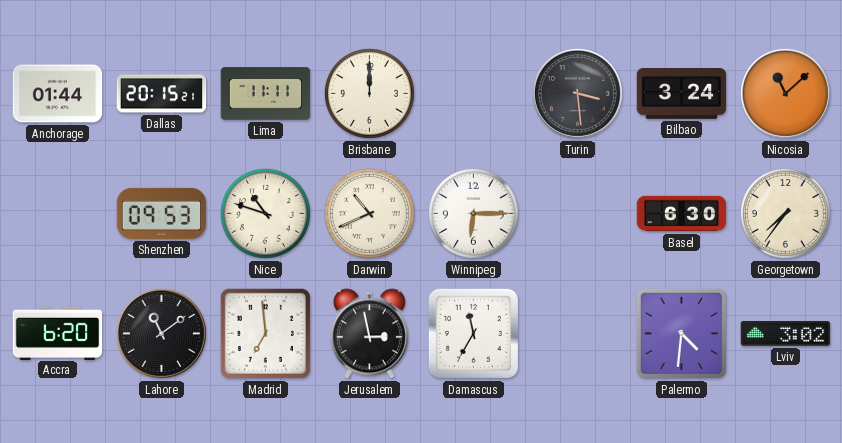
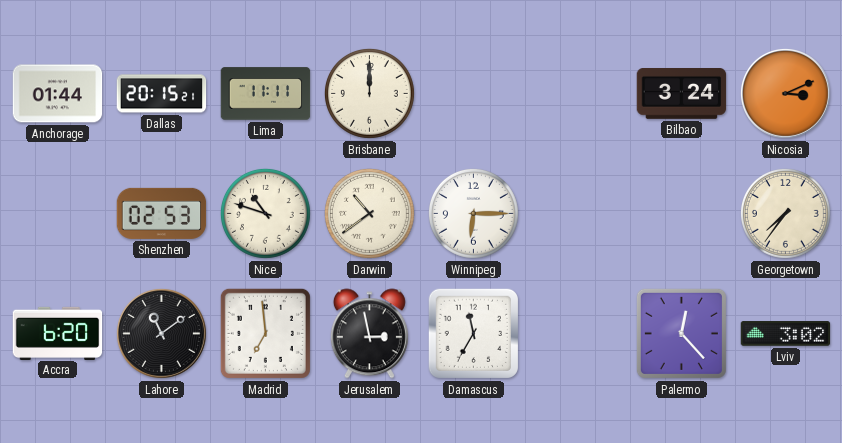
Turin: 3:29 -> none
Nicosia: 11:08 -> 3:11
Shenzhen: 09:53 -> 02:53
Darwin: 10:41 -> 10:39
Basel: 6:30 -> none
Palermo: 4:31 -> 12:23
